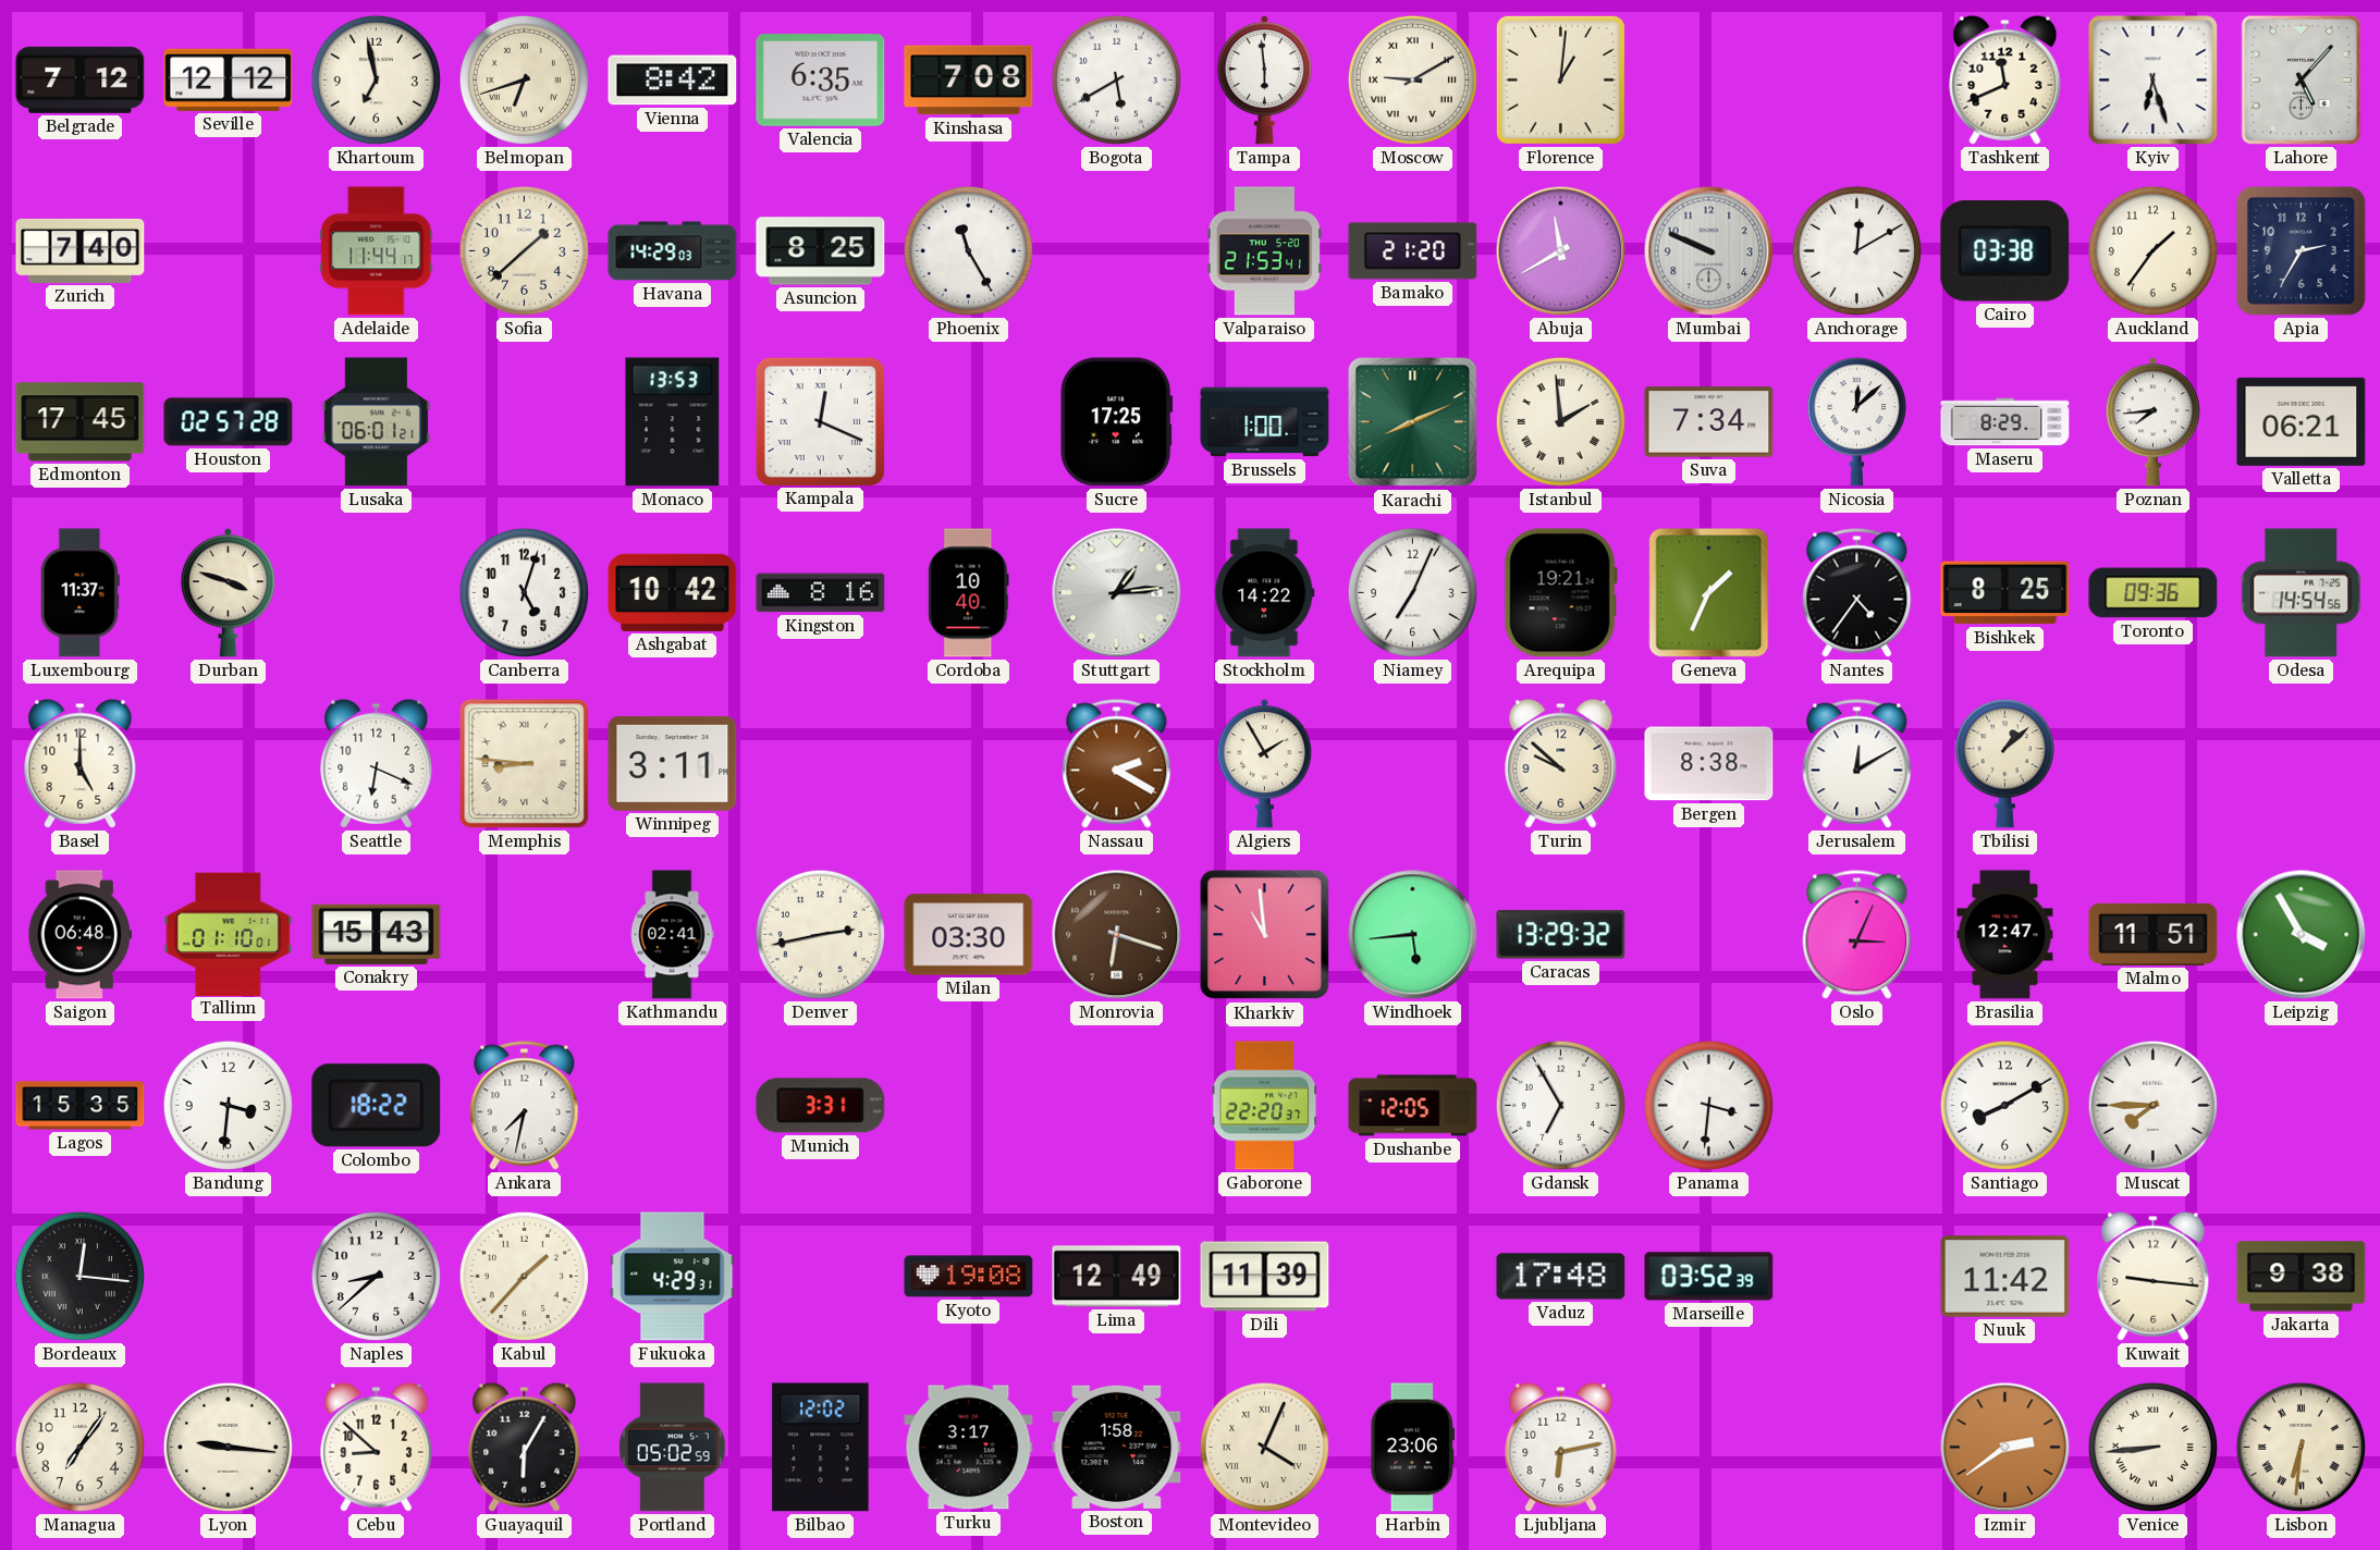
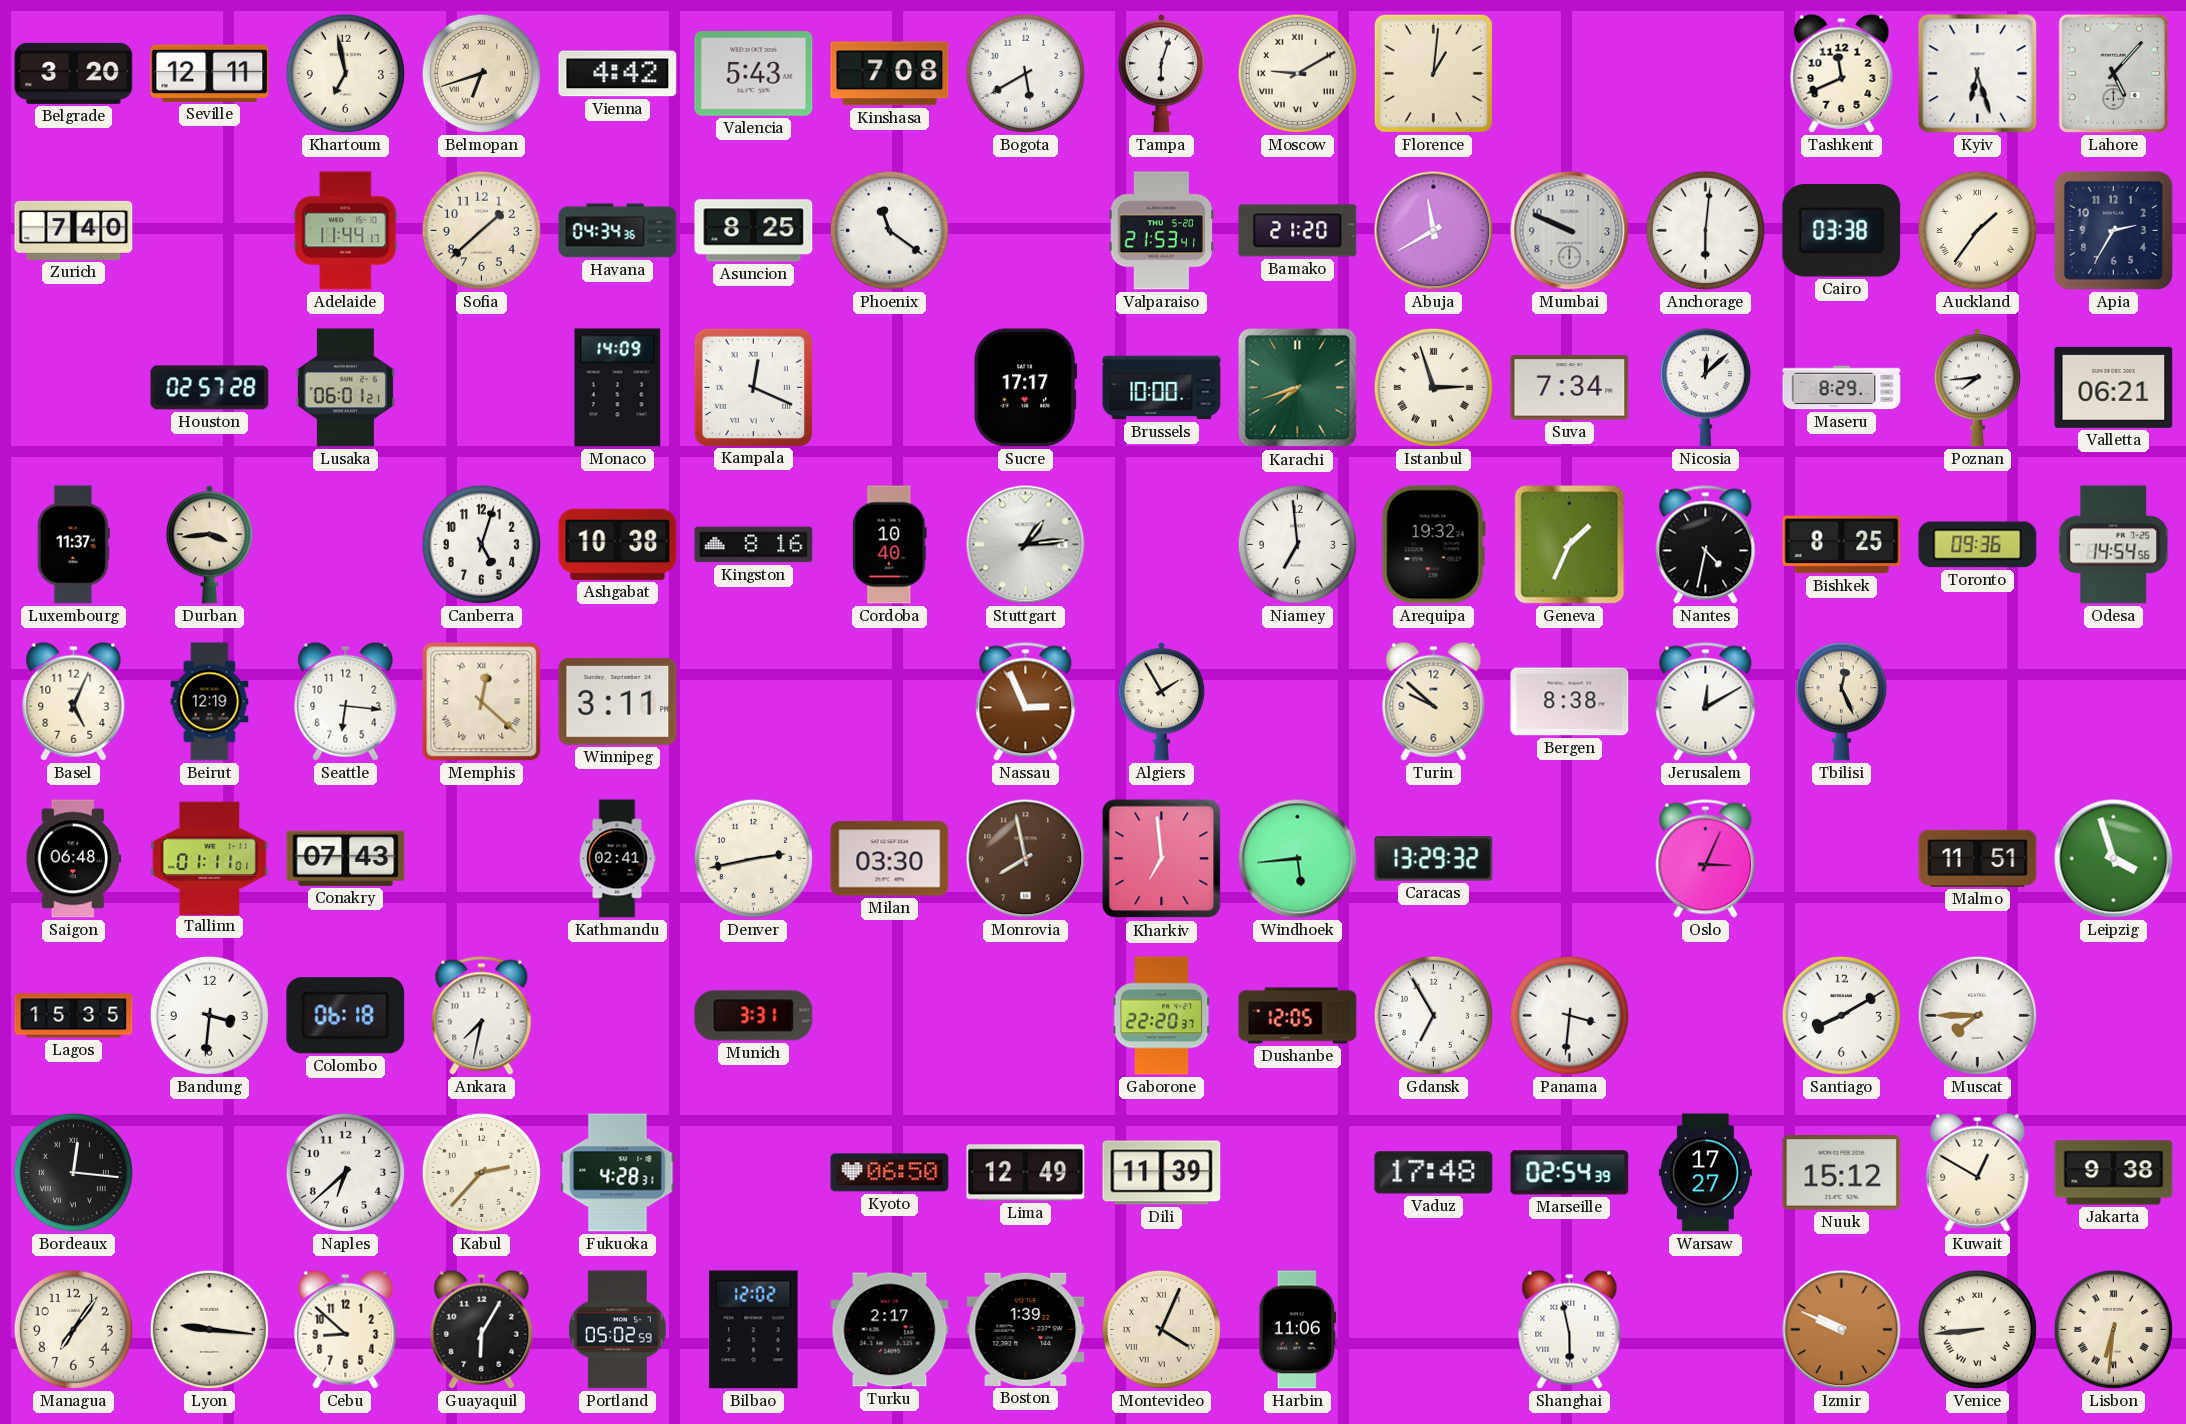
Belgrade: 7:12 -> 3:20
Seville: 12:12 -> 12:11
Vienna: 8:42 -> 4:42
Valencia: 6:35 -> 5:43
Tampa: 5:59 -> 6:03
Havana: 14:29 -> 04:34
Phoenix: 11:25 -> 11:21
Anchorage: 12:10 -> 6:01
Auckland numerals: Arabic -> Roman
Edmonton: 17:45 -> none
Monaco: 13:53 -> 14:09
Sucre: 17:25 -> 17:17
Brussels: 1:00 -> 10:00
Karachi: 8:11 -> 7:42
Istanbul: 1:59 -> 2:57
Durban: 3:48 -> 3:44
Ashgabat: 10:42 -> 10:38
Stockholm: 14:22 -> none
Niamey: 7:04 -> 6:59
Arequipa: 19:21 -> 19:32
Nantes: 4:36 -> 4:32
Basel: 5:00 -> 5:04
Beirut: none -> 12:19
Seattle: 6:19 -> 6:16
Memphis: 8:46 -> 12:22
Nassau: 2:20 -> 2:56
Tbilisi: 1:08 -> 12:26
Tallinn: 01:10 -> 01:11
Conakry: 15:43 -> 07:43
Monrovia: 6:18 -> 7:58
Kharkiv: 10:59 -> 6:59
Brasilia: 12:47 -> none
Leipzig: 3:55 -> 3:57
Colombo: 18:22 -> 06:18
Naples: 8:38 -> 6:38
Kabul: 1:37 -> 2:37
Fukuoka: 4:29 -> 4:28
Kyoto: 19:08 -> 06:50
Marseille: 03:52 -> 02:54
Warsaw: none -> 17:27
Nuuk: 11:42 -> 15:12
Kuwait: 9:16 -> 12:50
Turku: 3:17 -> 2:17
Boston: 1:58 -> 1:39
Harbin: 23:06 -> 11:06
Ljubljana: 6:13 -> none
Shanghai: none -> 5:58
Izmir: 2:39 -> 9:49
